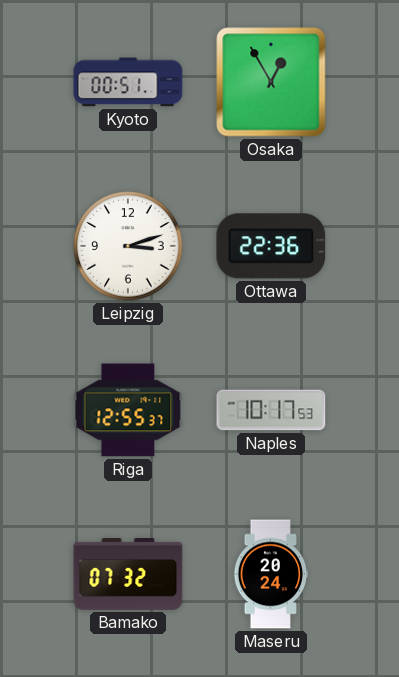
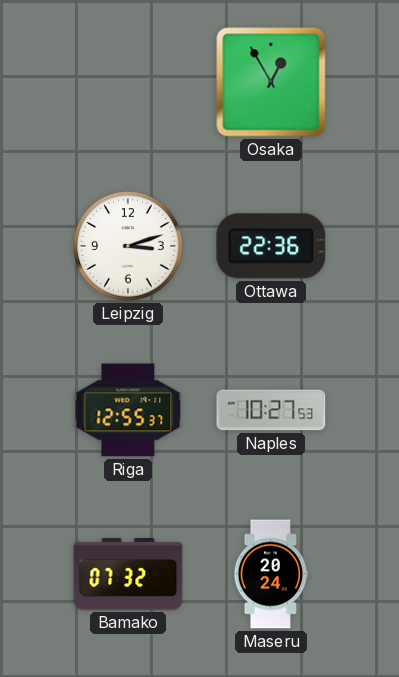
Kyoto: 00:51 -> none
Naples: 10:17 -> 10:27
